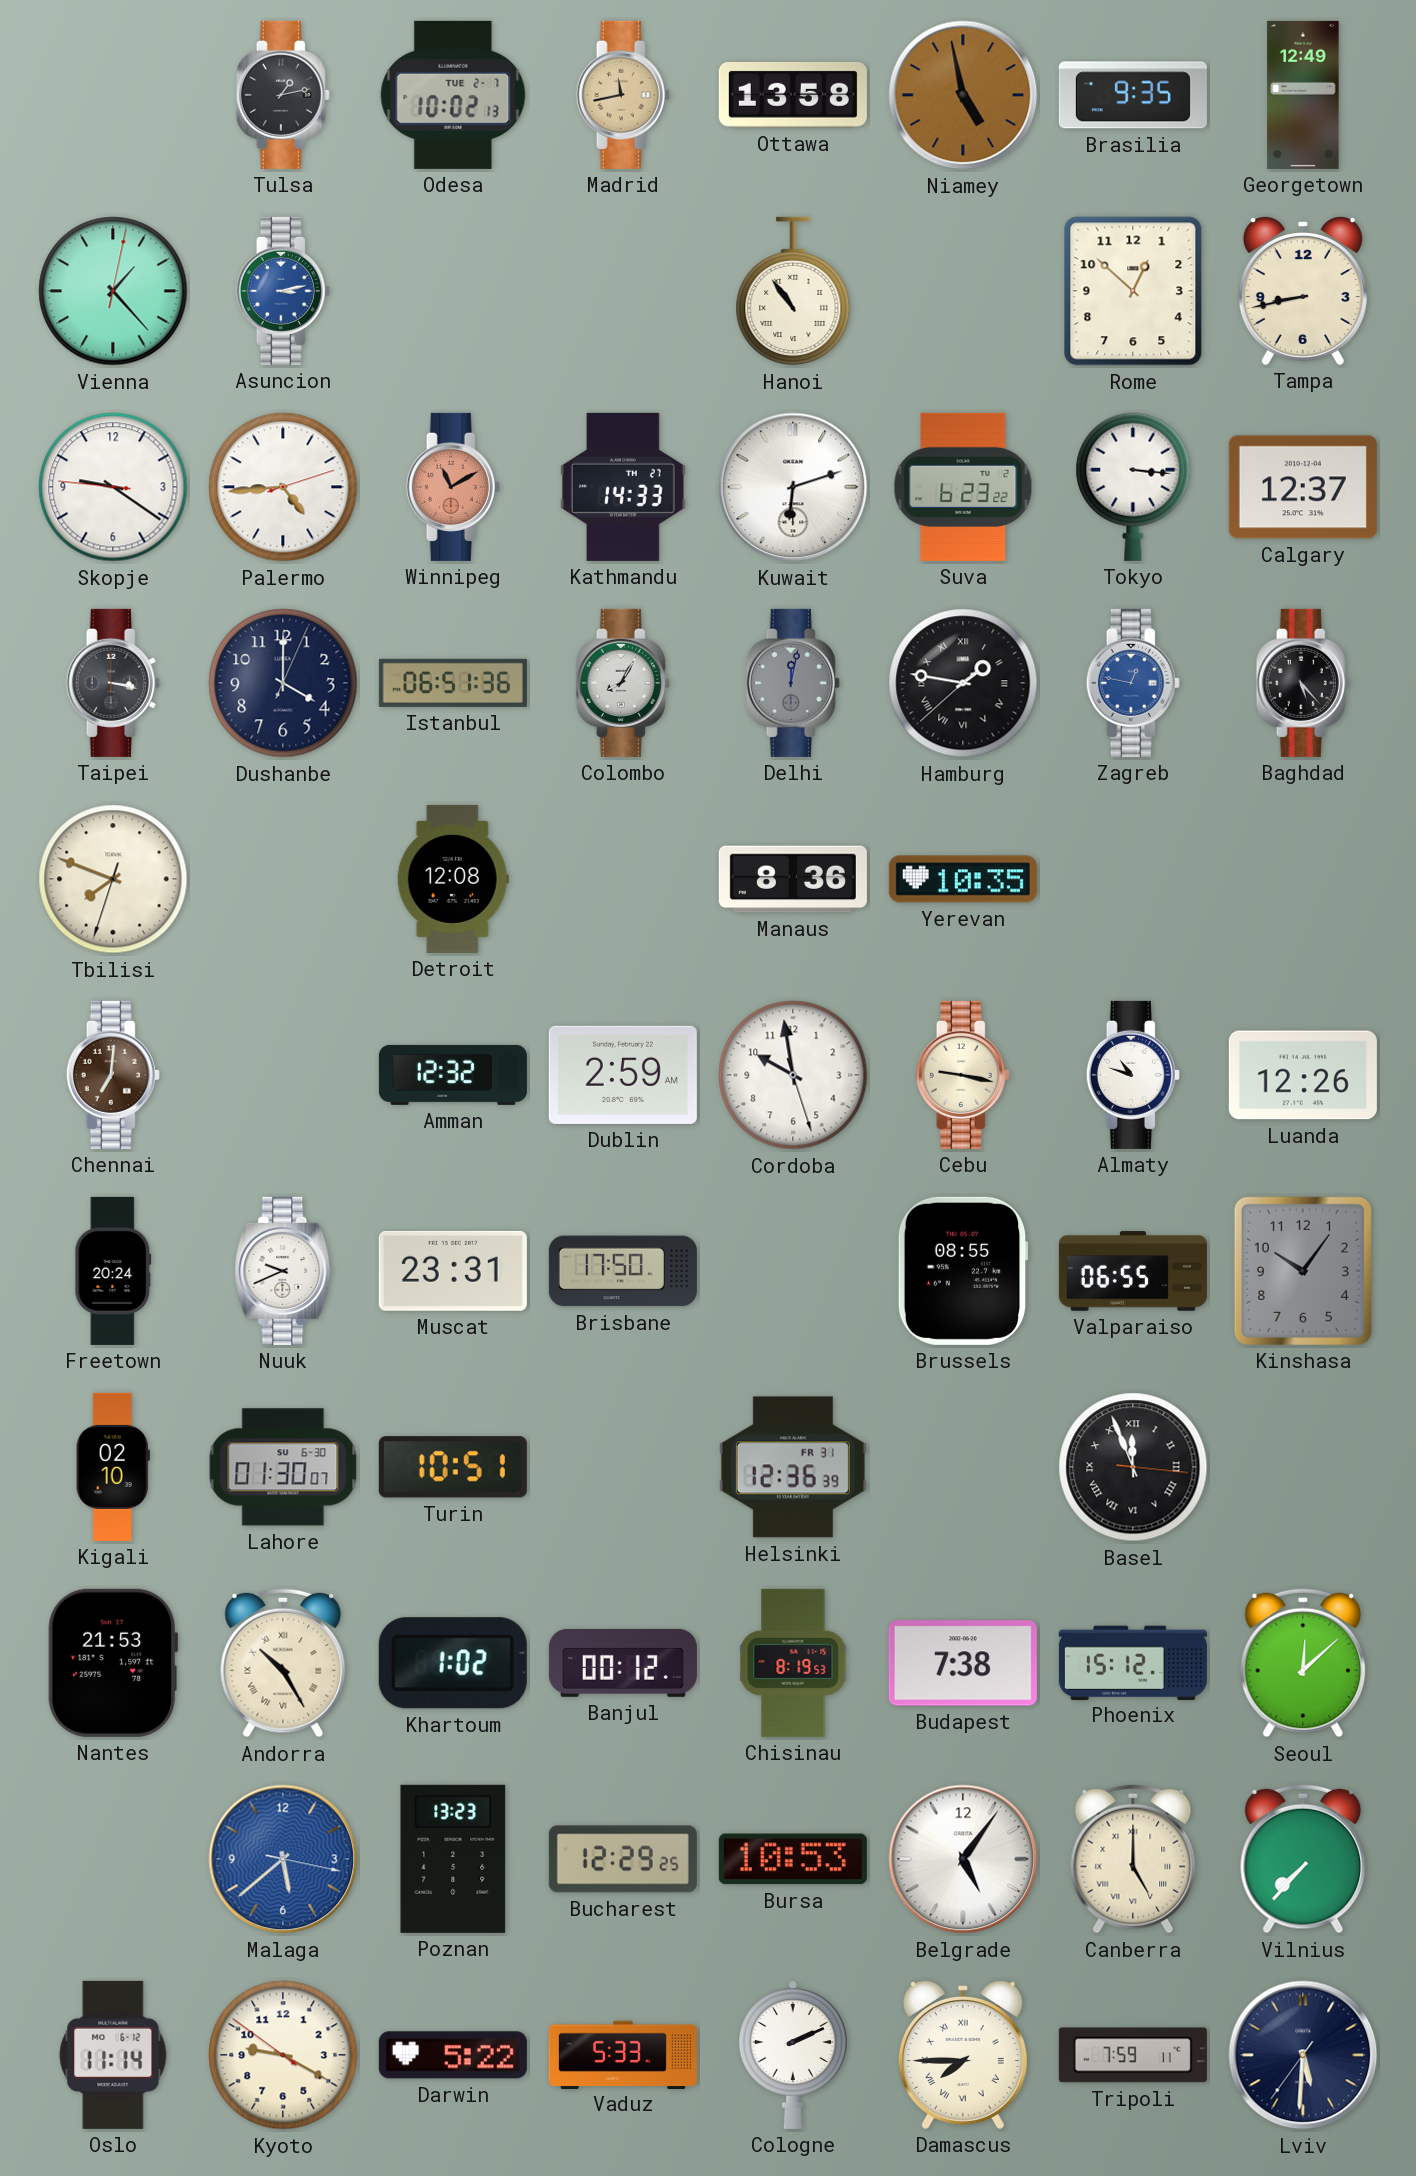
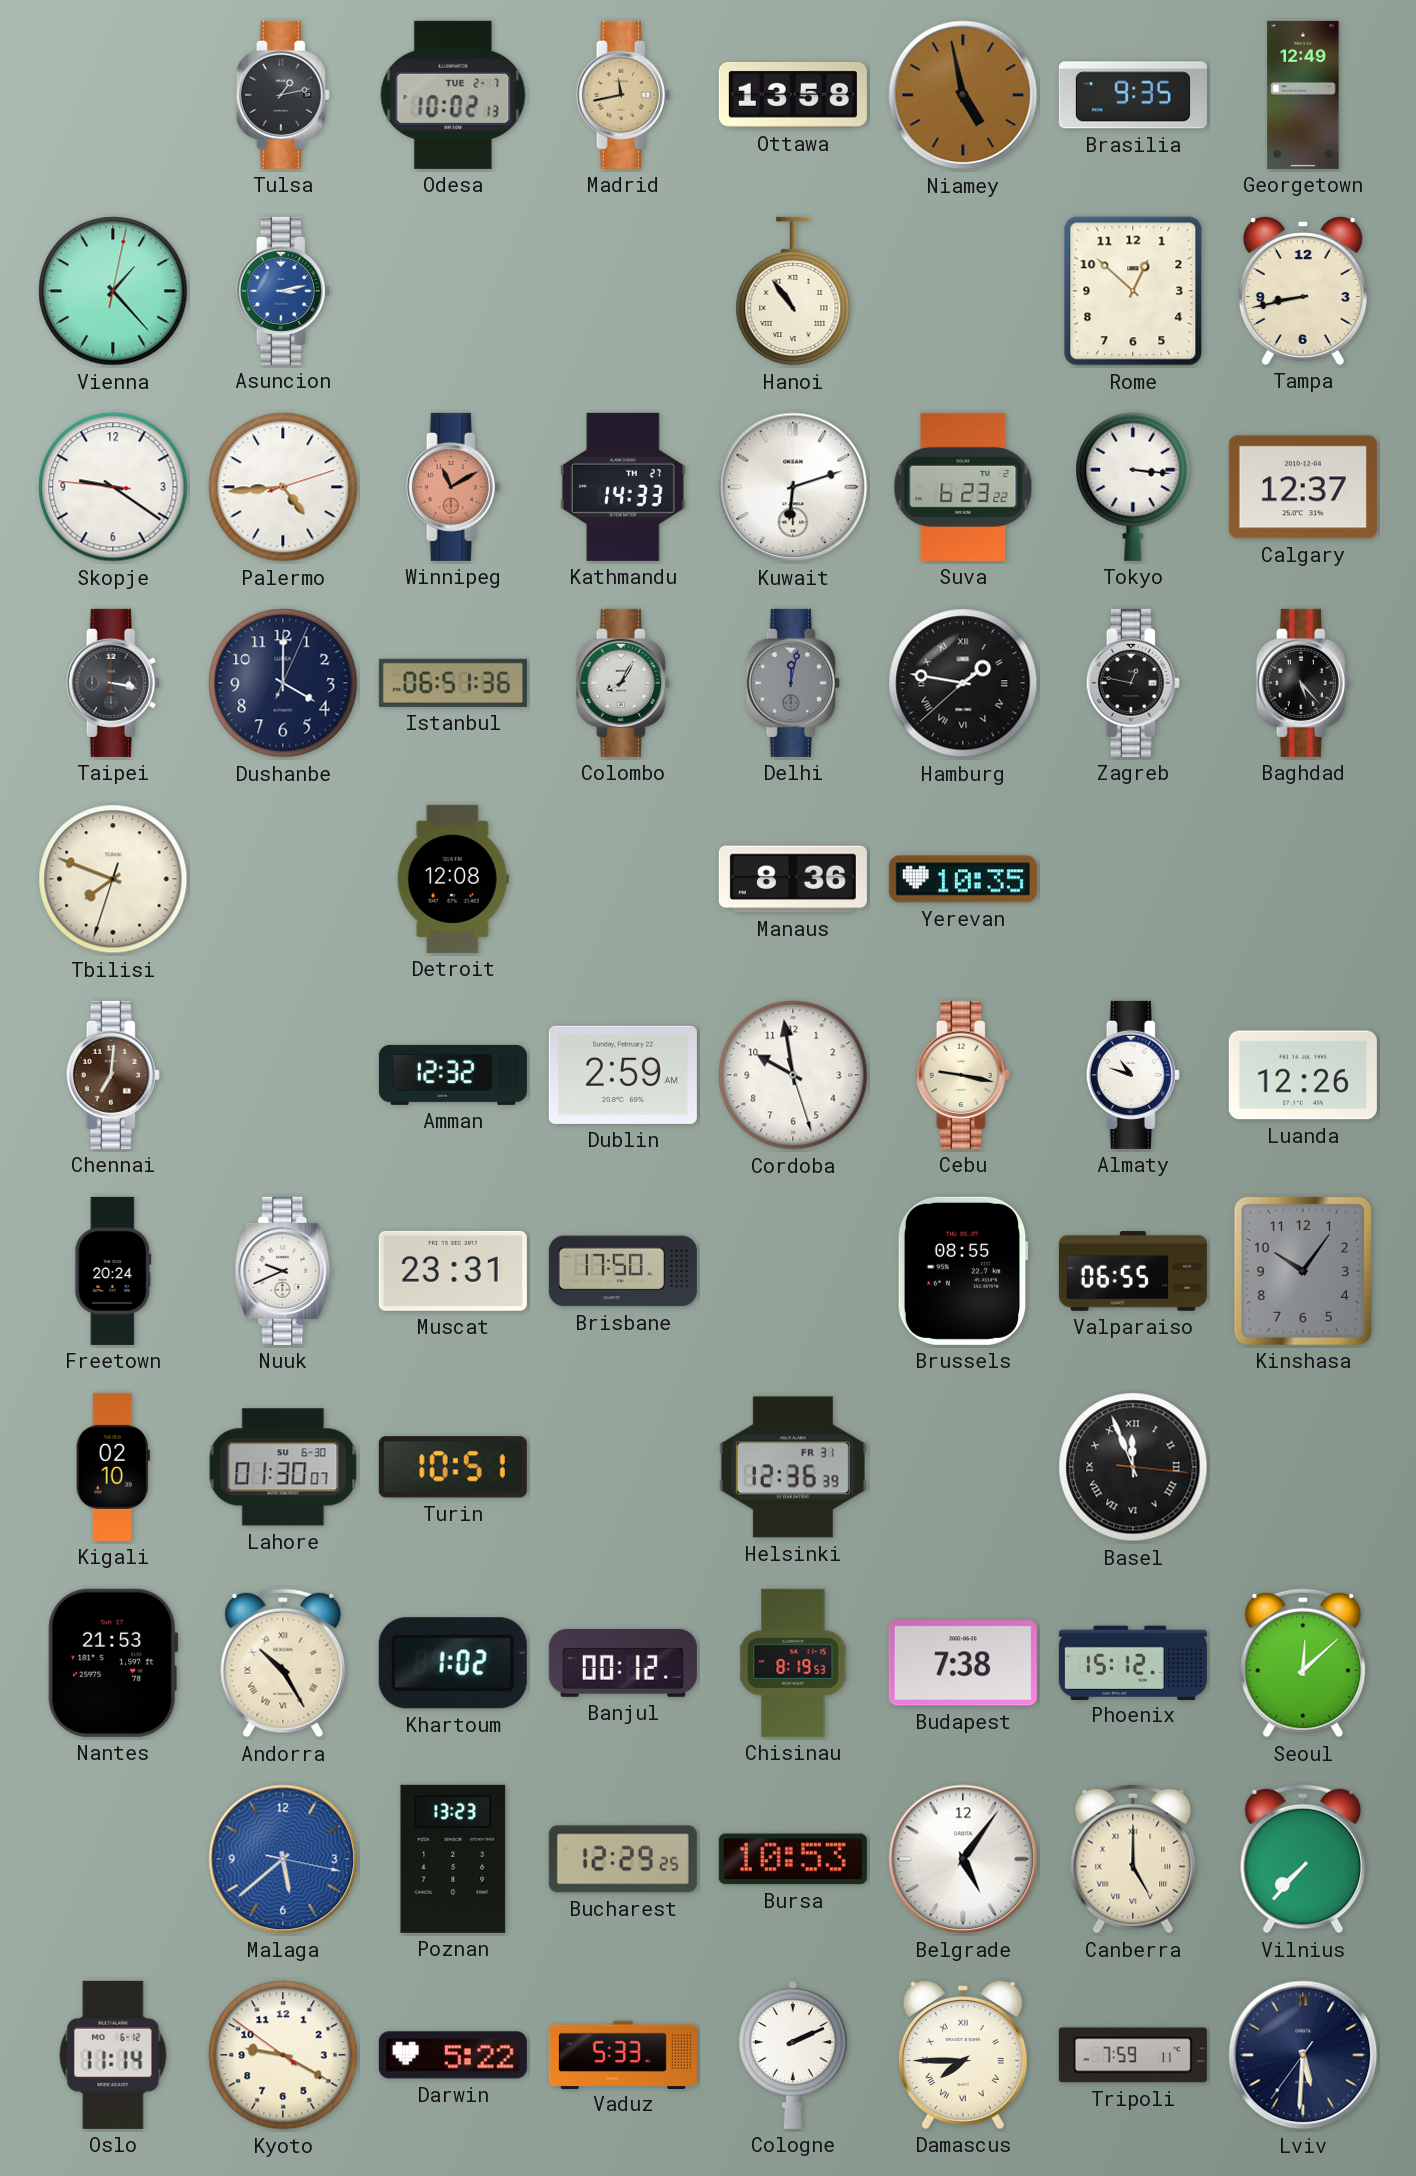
Zagreb dial: blue -> black
